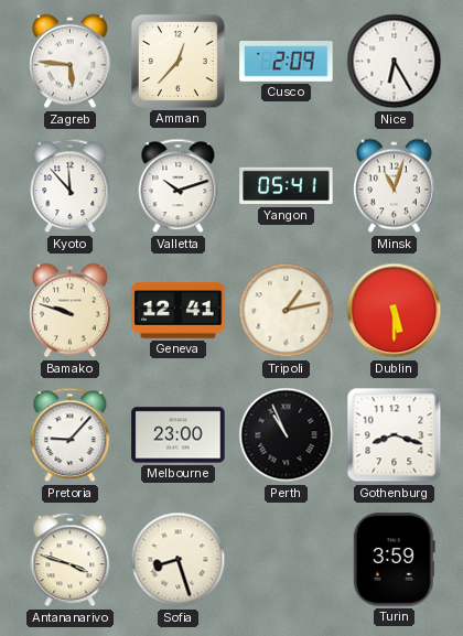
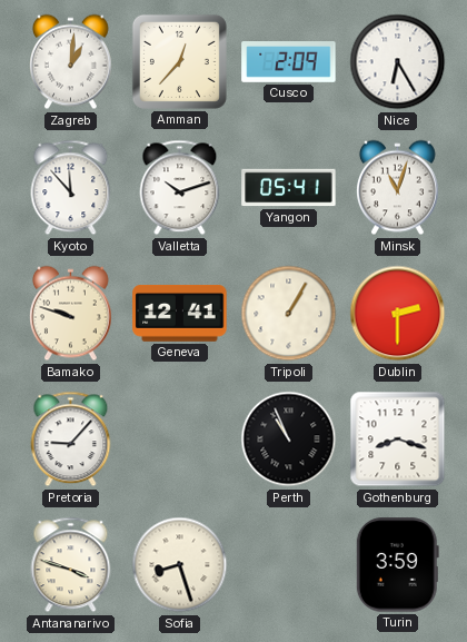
Zagreb: 5:46 -> 1:01
Tripoli: 1:13 -> 1:05
Dublin: 5:30 -> 2:30
Melbourne: 23:00 -> none
